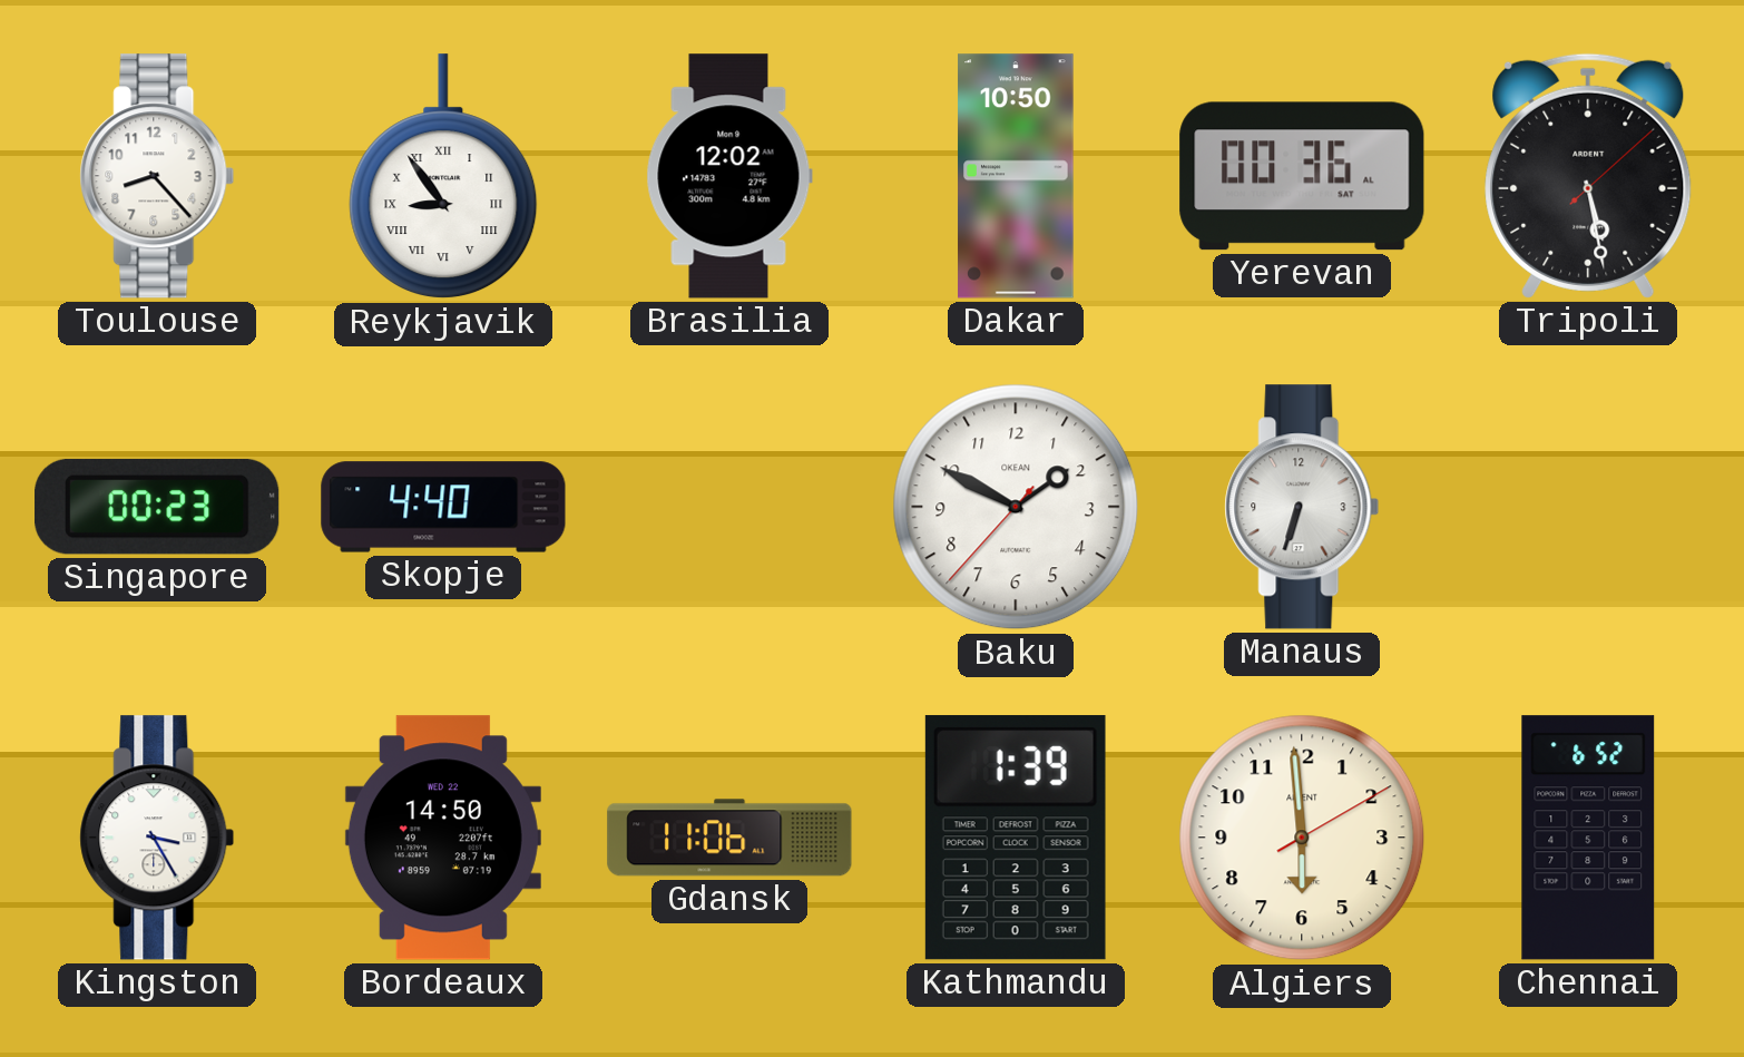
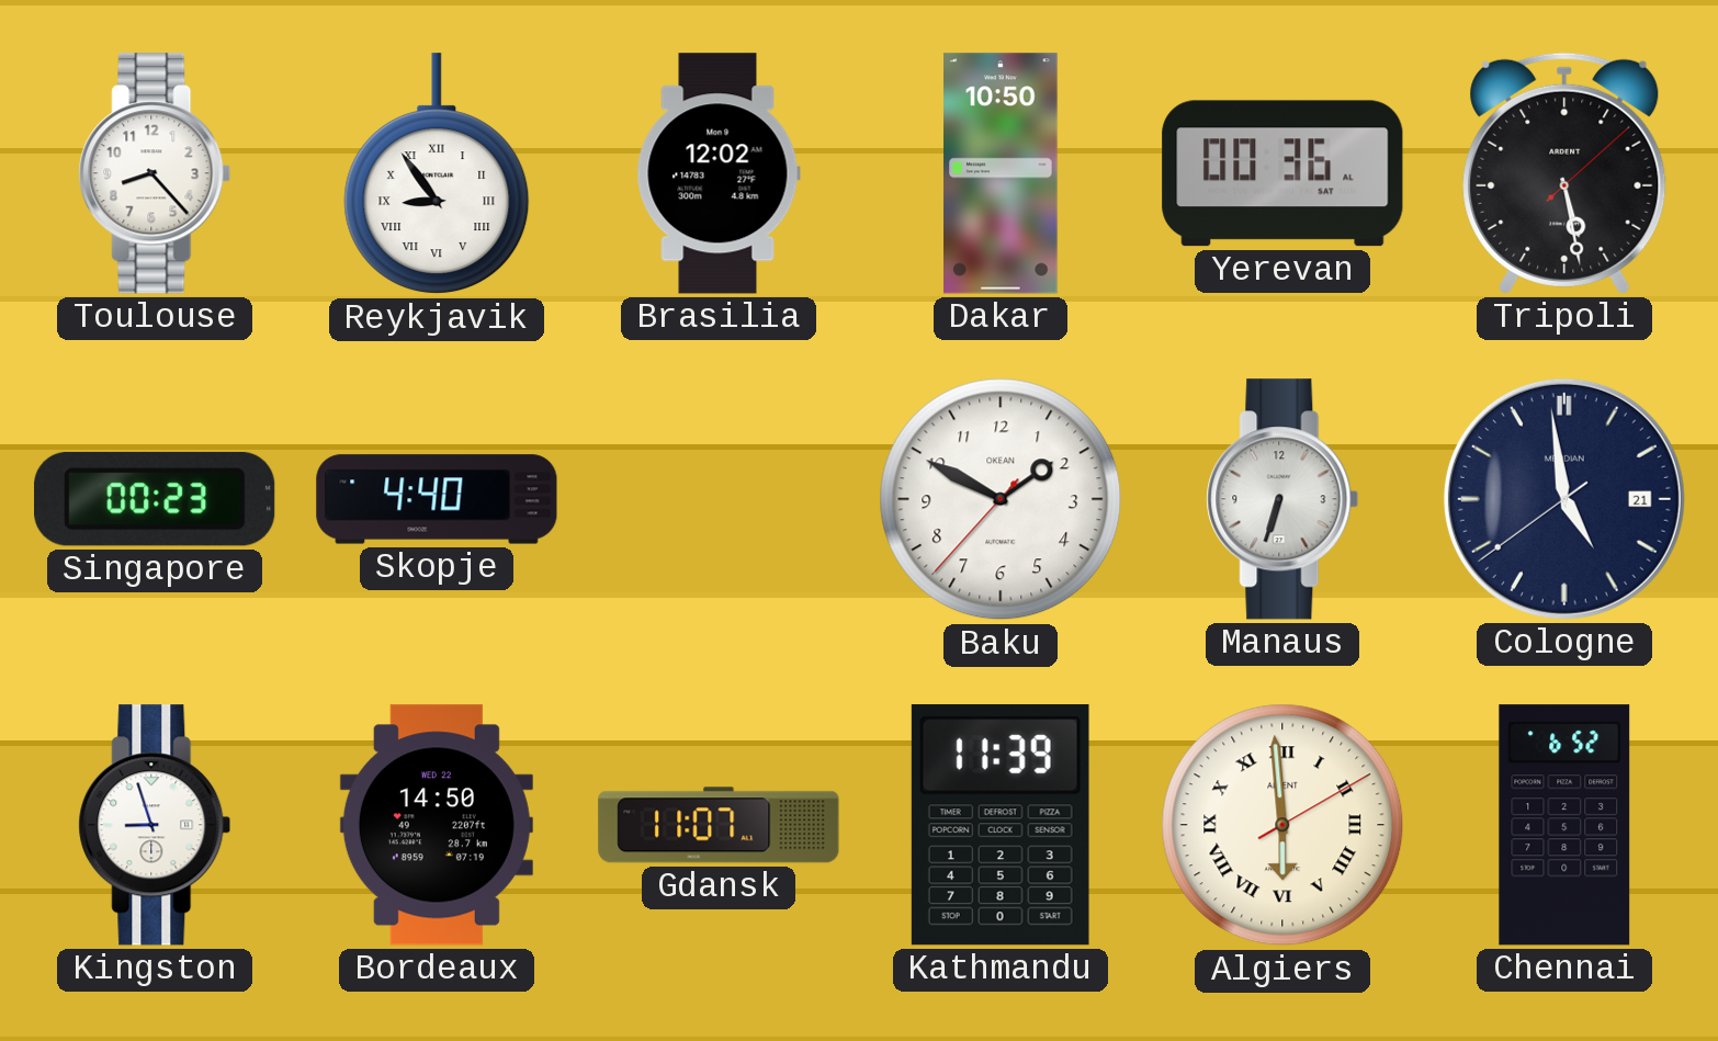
Cologne: none -> 4:58
Kingston: 3:25 -> 8:57
Gdansk: 11:06 -> 11:07
Kathmandu: 1:39 -> 11:39
Algiers numerals: Arabic -> Roman
